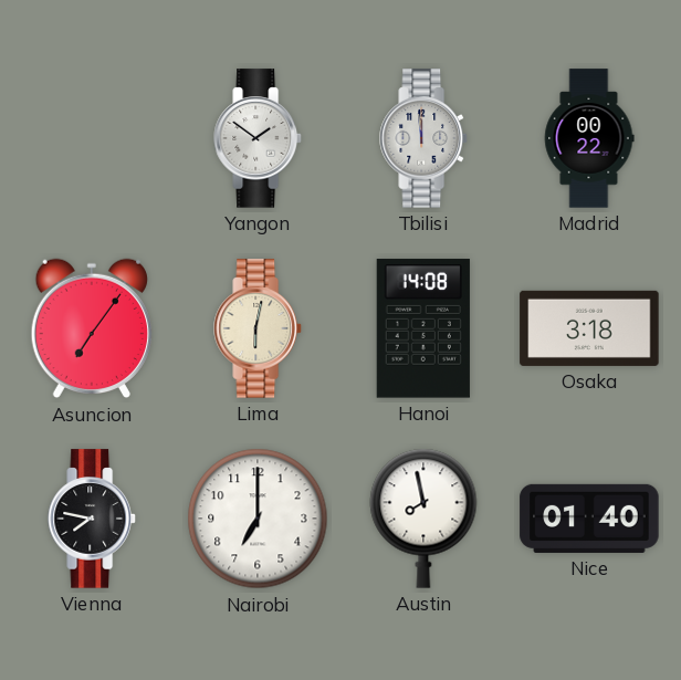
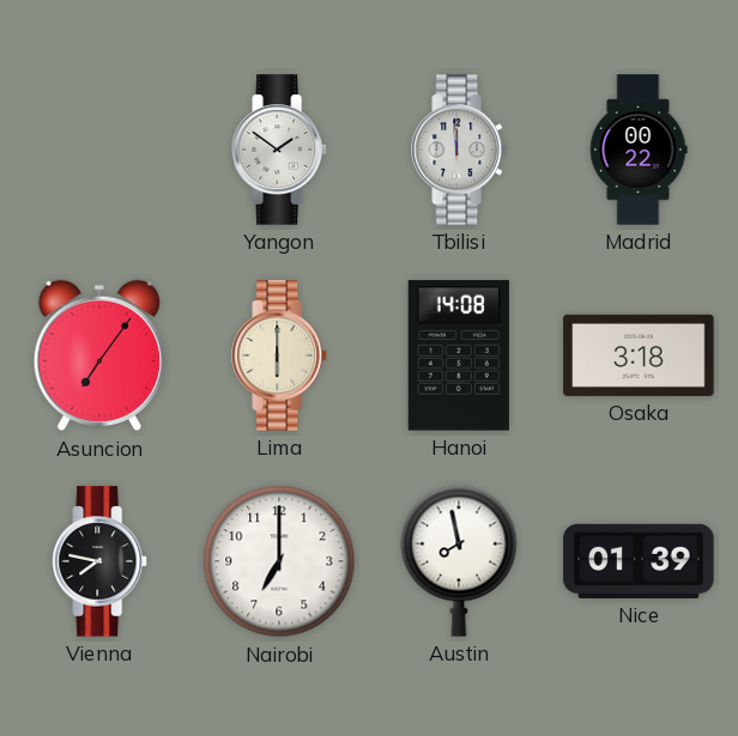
Lima: 6:02 -> 6:00
Nice: 01:40 -> 01:39
